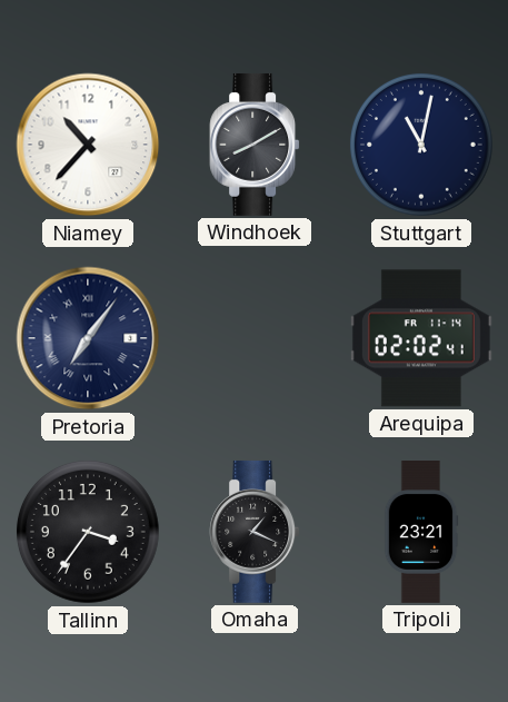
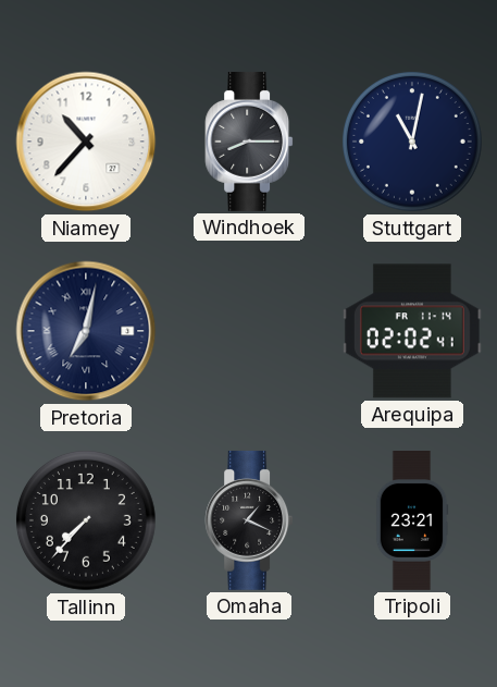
Windhoek: 8:10 -> 8:15
Pretoria: 7:06 -> 7:02
Tallinn: 3:36 -> 7:37
